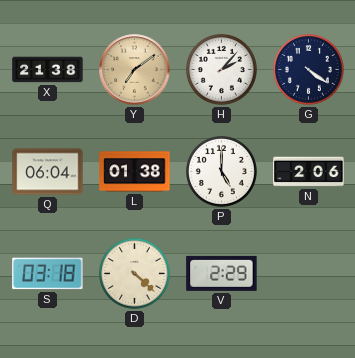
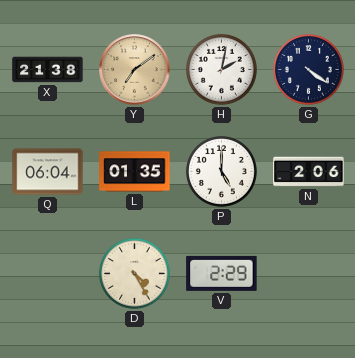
H: 2:07 -> 2:02
L: 01:38 -> 01:35
S: 03:18 -> none
D: 4:22 -> 4:25
